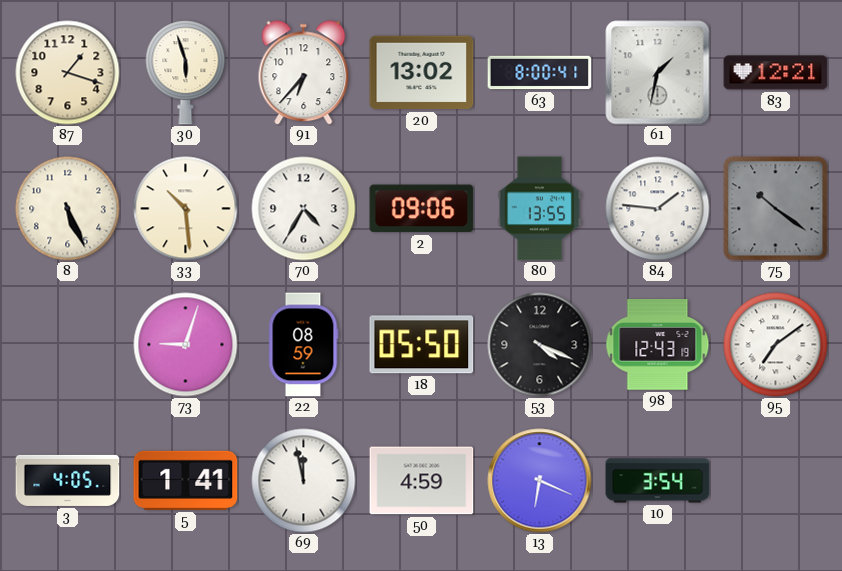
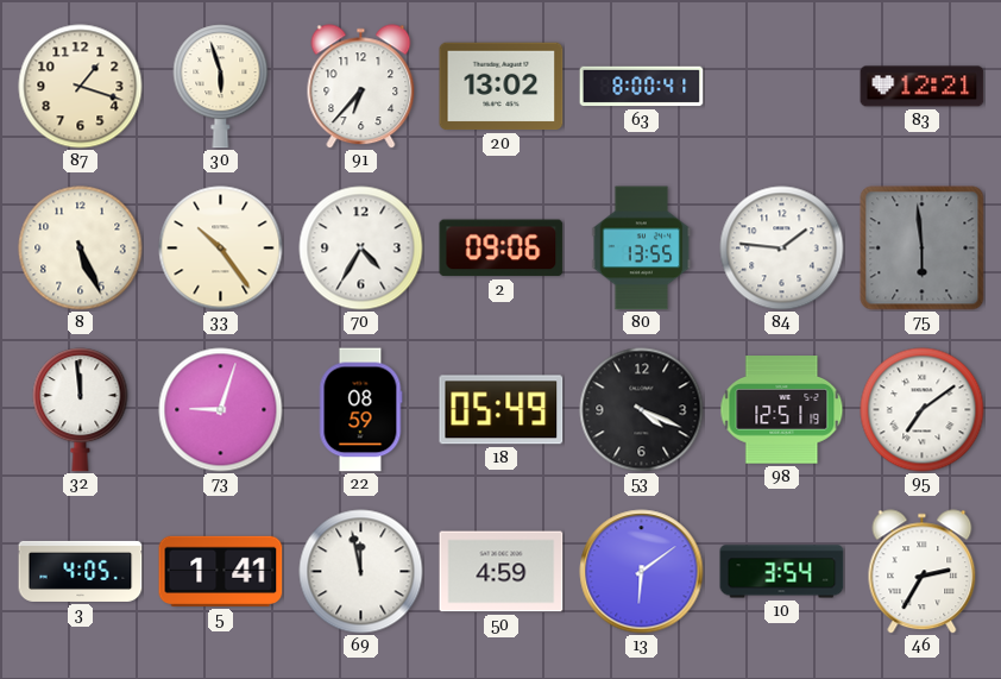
61: 1:32 -> none
33: 10:29 -> 10:24
75: 10:21 -> 5:59
32: none -> 11:59
18: 05:50 -> 05:49
98: 12:43 -> 12:51
13: 6:19 -> 6:09
46: none -> 2:35
